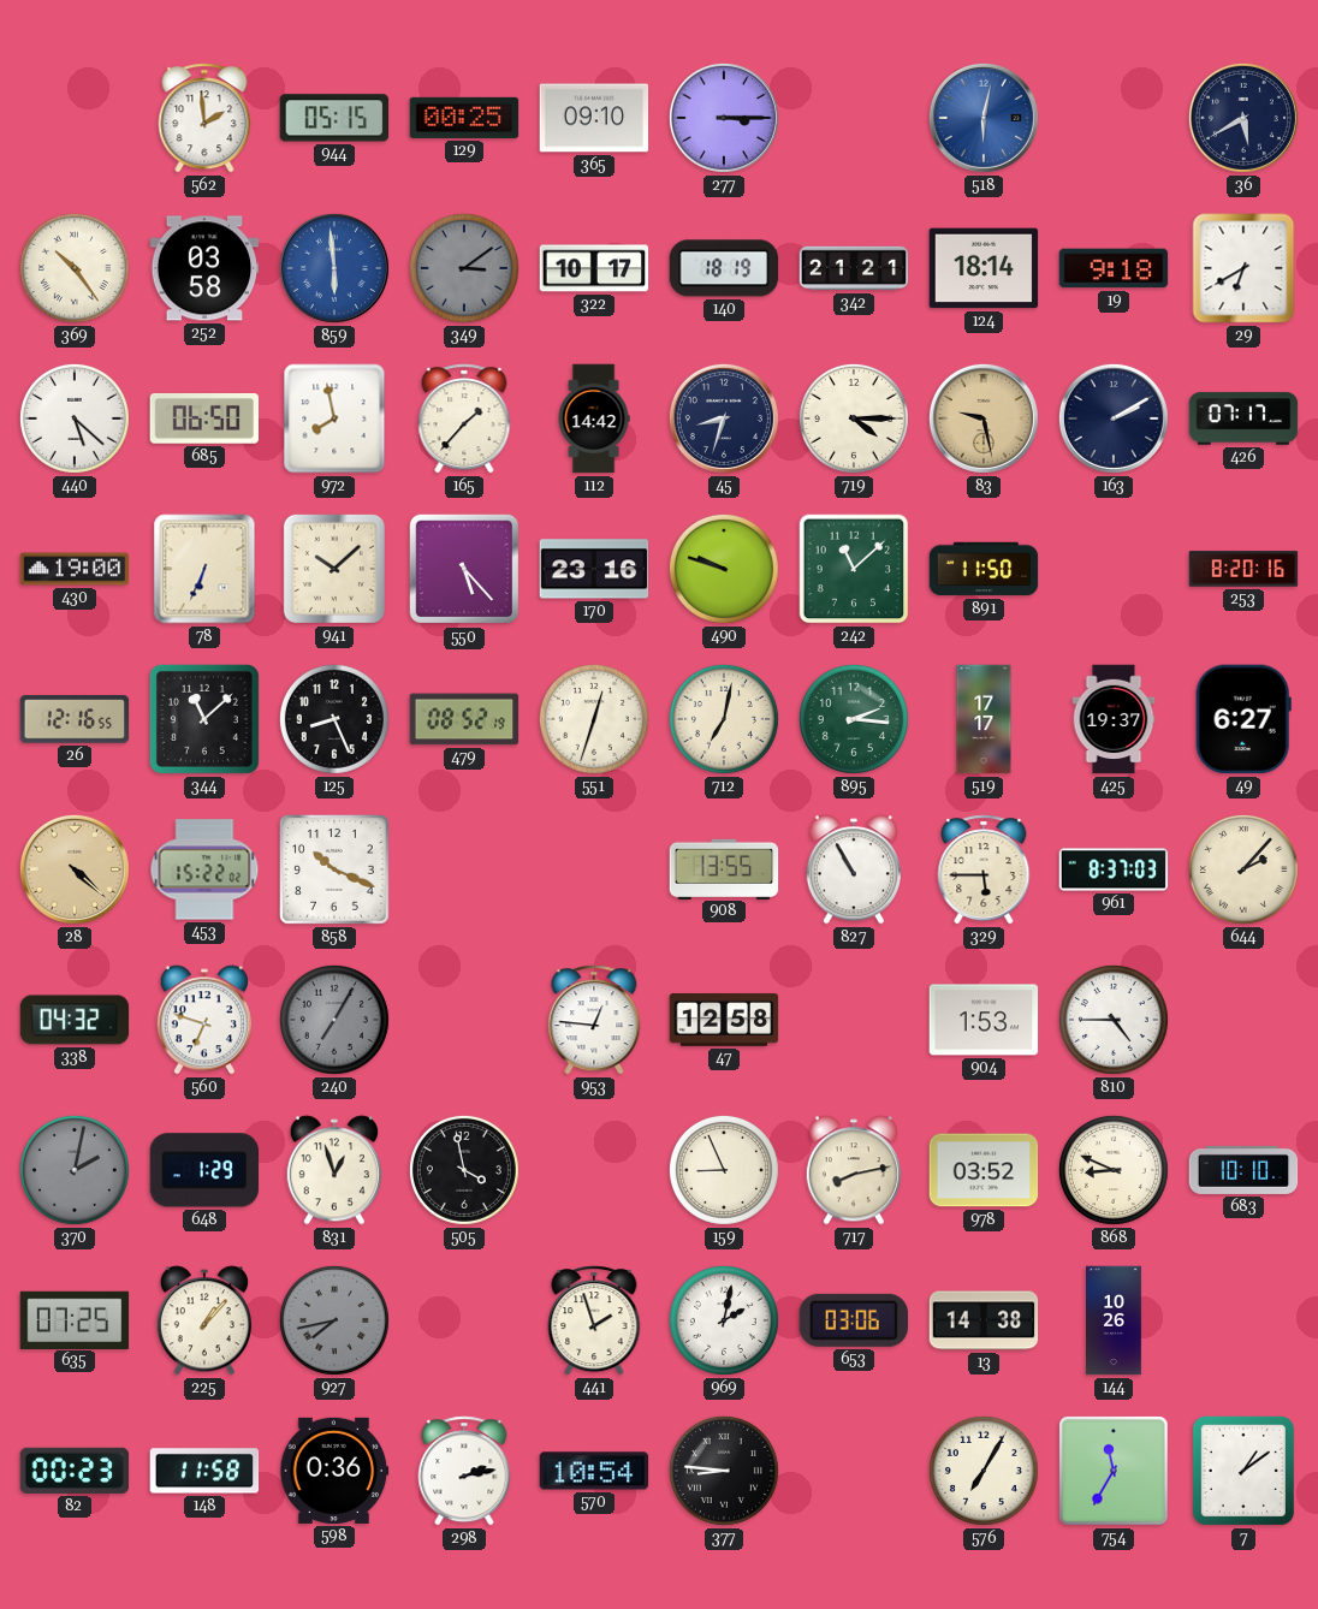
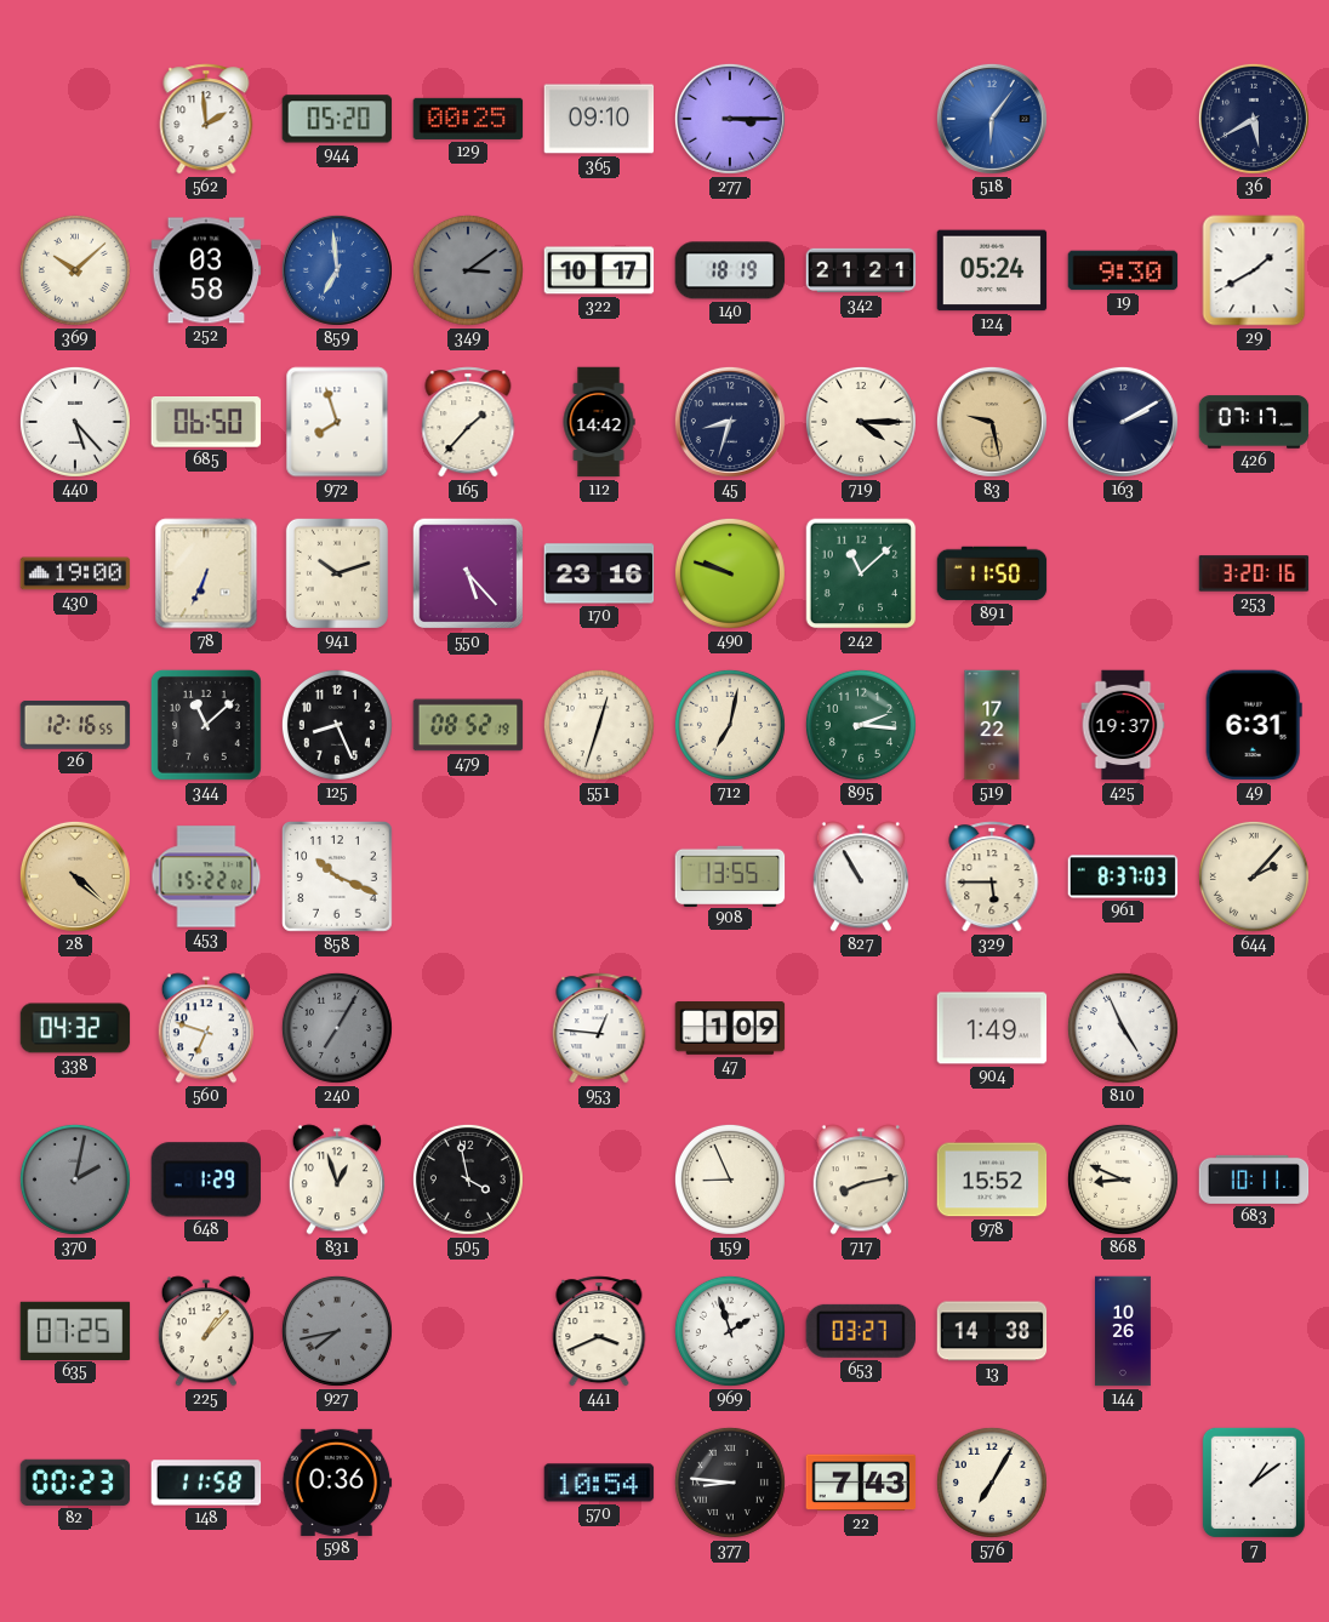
944: 05:15 -> 05:20
518: 6:02 -> 6:06
369: 10:24 -> 10:08
859: 5:59 -> 6:59
124: 18:14 -> 05:24
19: 9:18 -> 9:30
29: 6:40 -> 1:40
440: 5:22 -> 5:23
972: 7:58 -> 7:57
941: 10:08 -> 10:12
253: 8:20 -> 3:20
519: 17:17 -> 17:22
49: 6:27 -> 6:31
47: 12:58 -> 1:09
904: 1:53 -> 1:49
810: 4:45 -> 4:56
978: 03:52 -> 15:52
683: 10:10 -> 10:11
441: 1:57 -> 3:41
969: 2:02 -> 1:57
653: 03:06 -> 03:27
298: 2:13 -> none
22: none -> 7:43
754: 11:35 -> none
